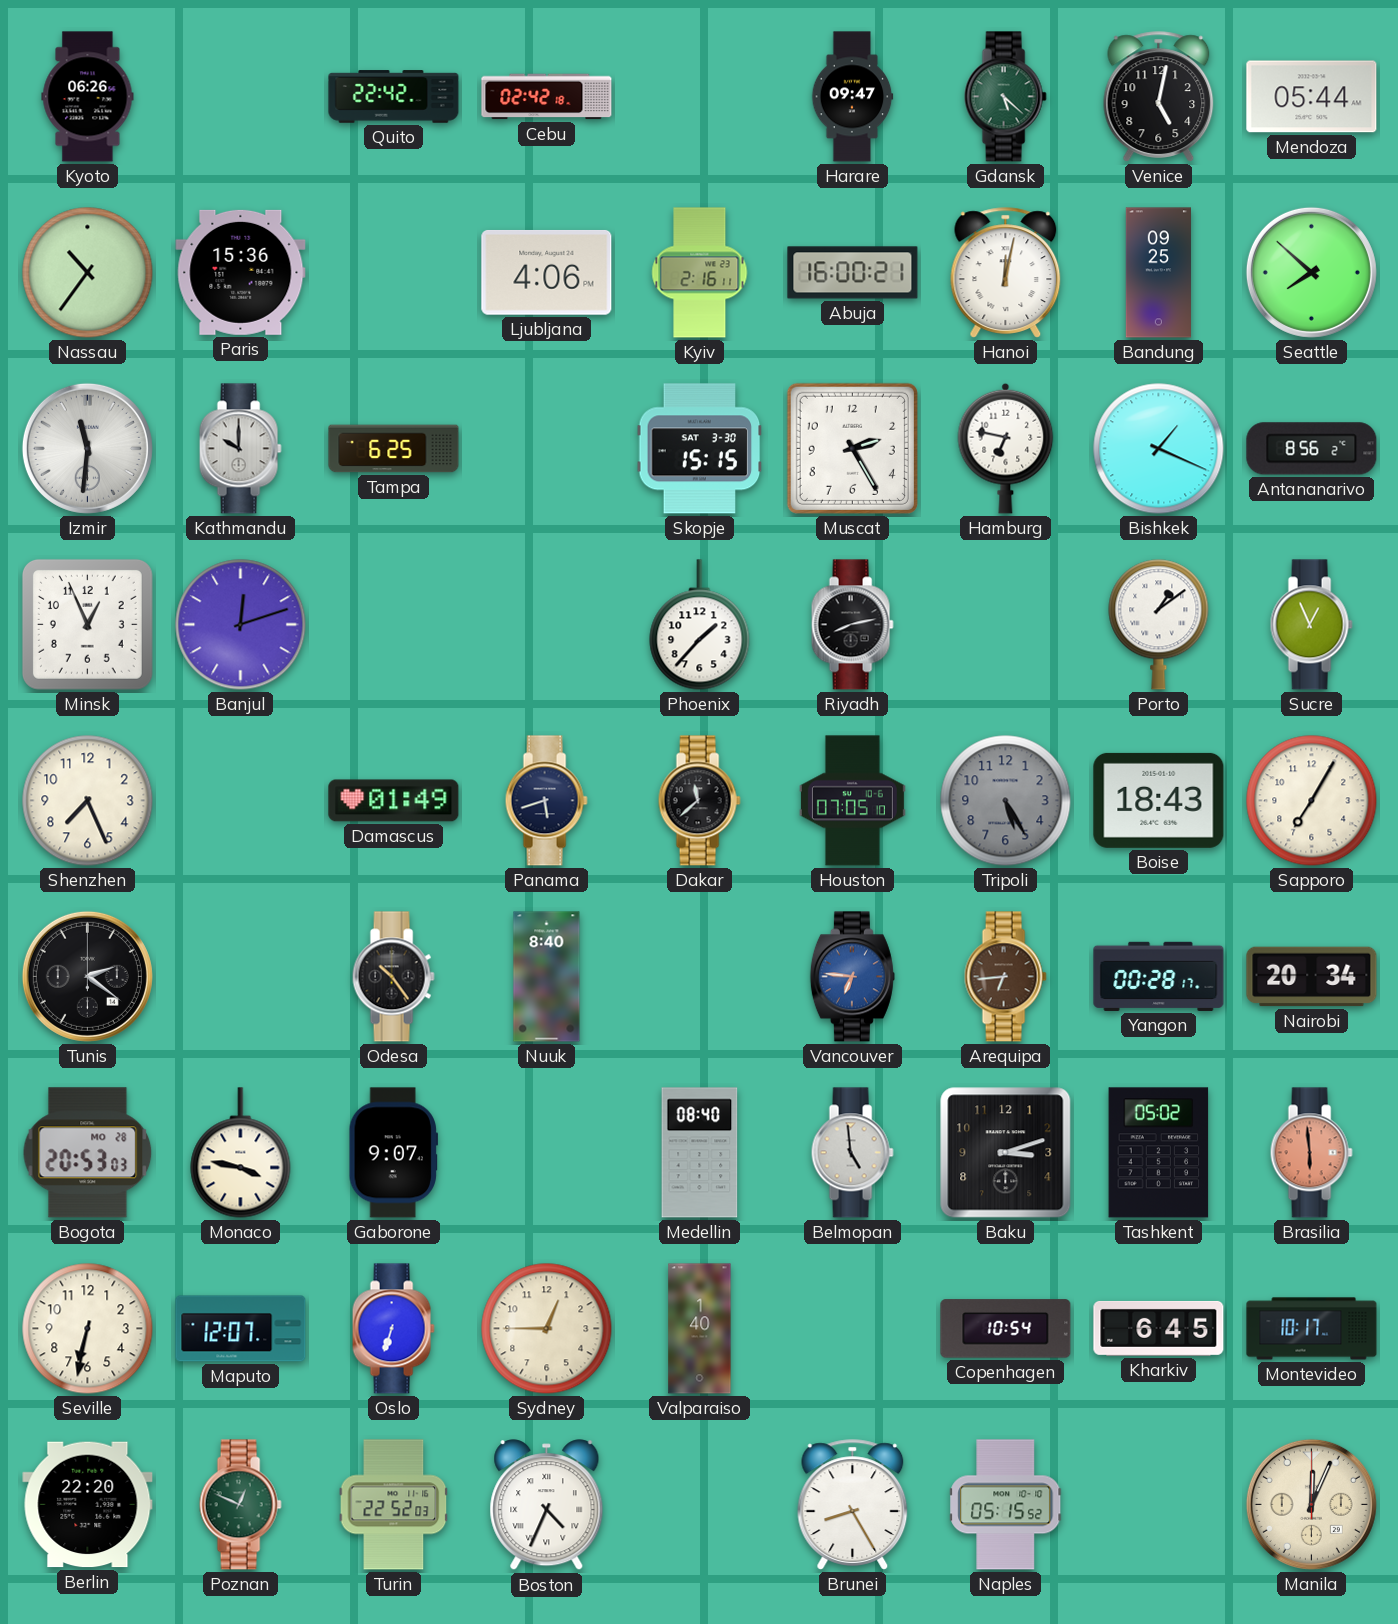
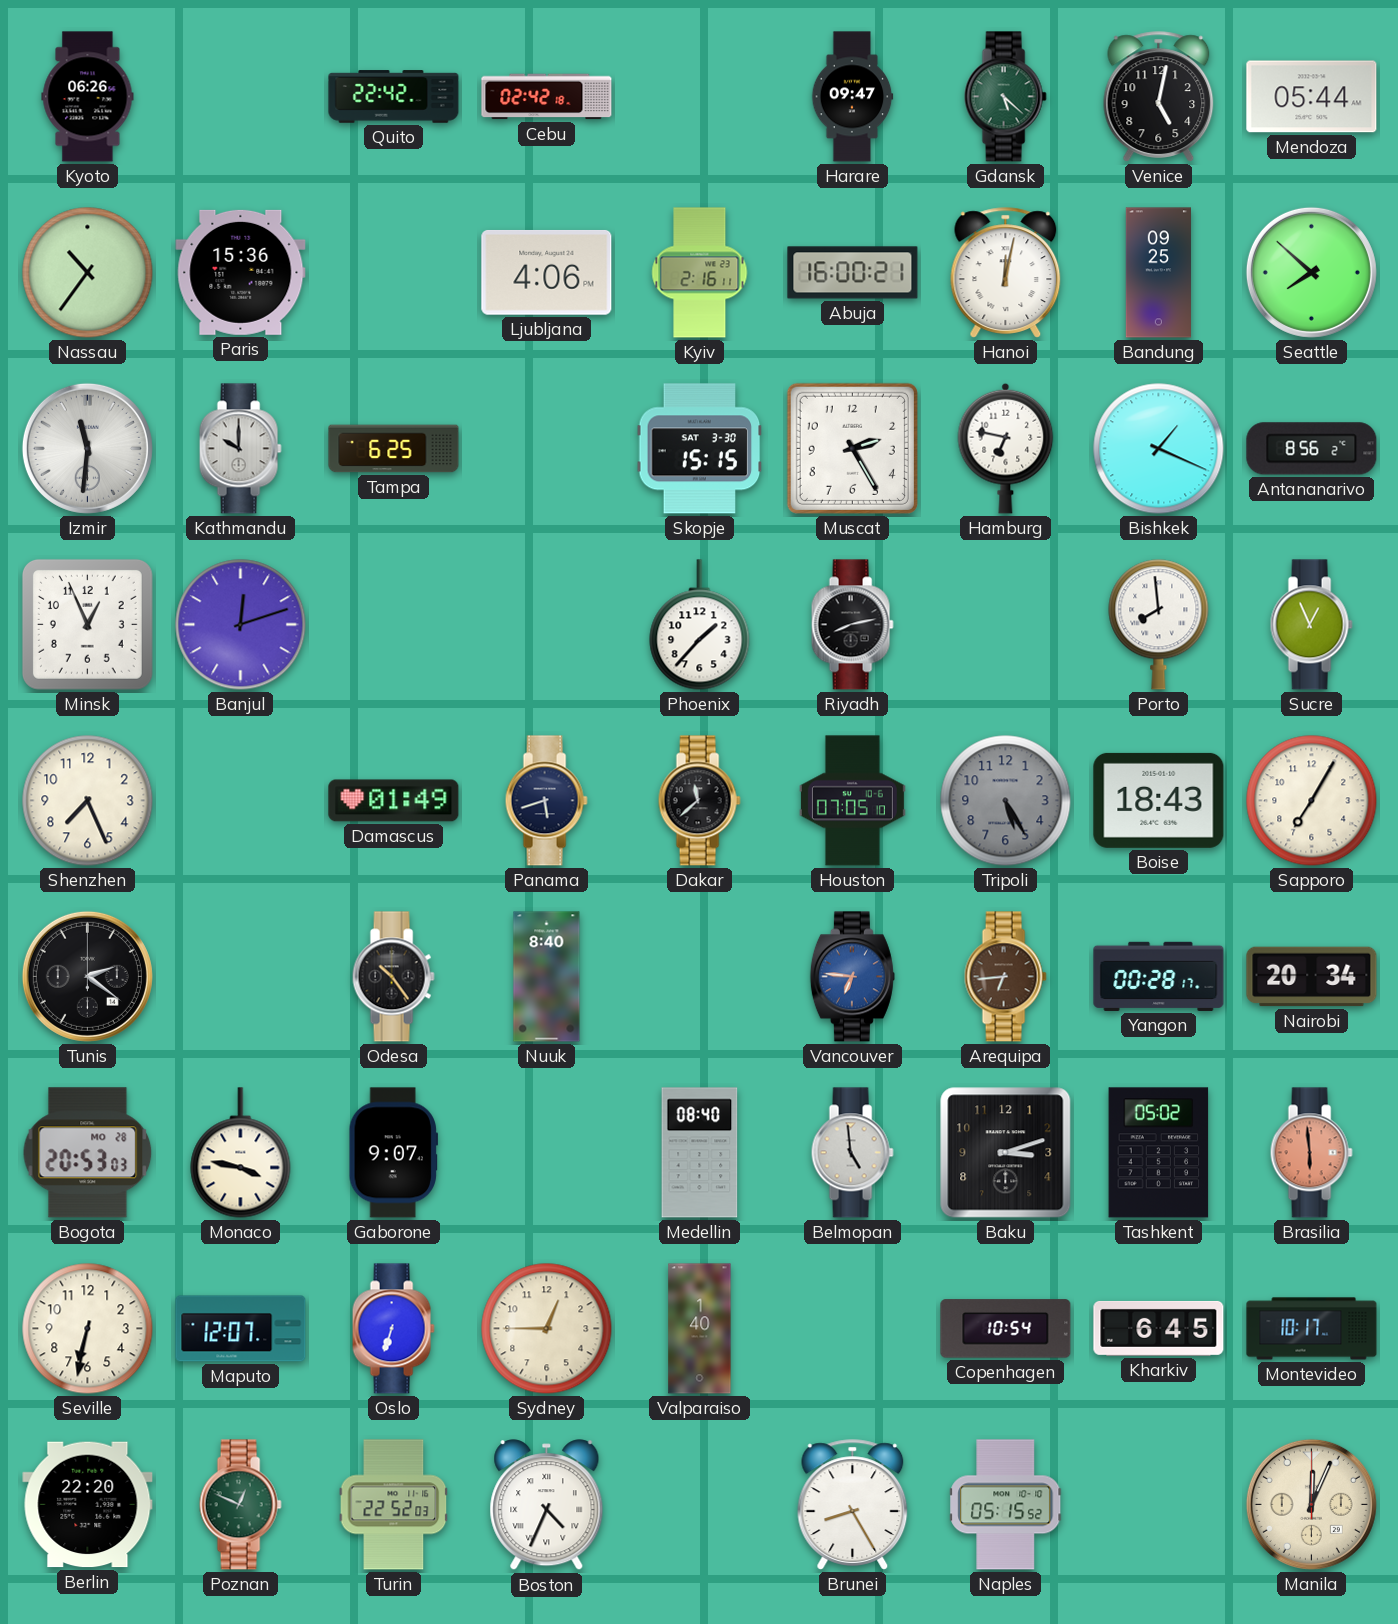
Porto: 1:09 -> 7:59
